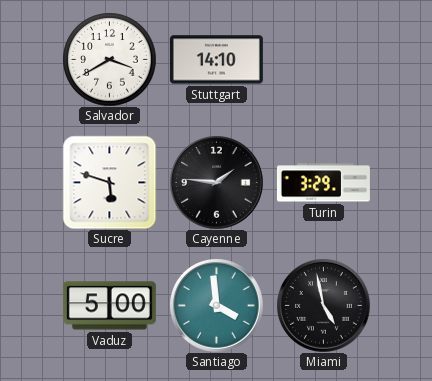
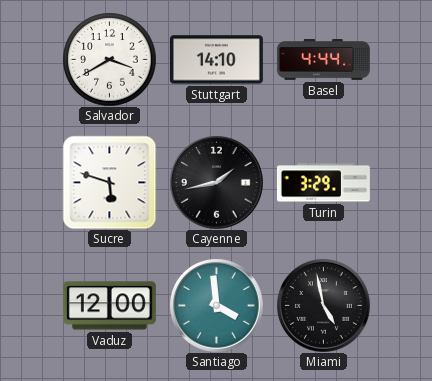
Basel: none -> 4:44
Cayenne: 1:46 -> 1:43
Vaduz: 5:00 -> 12:00
